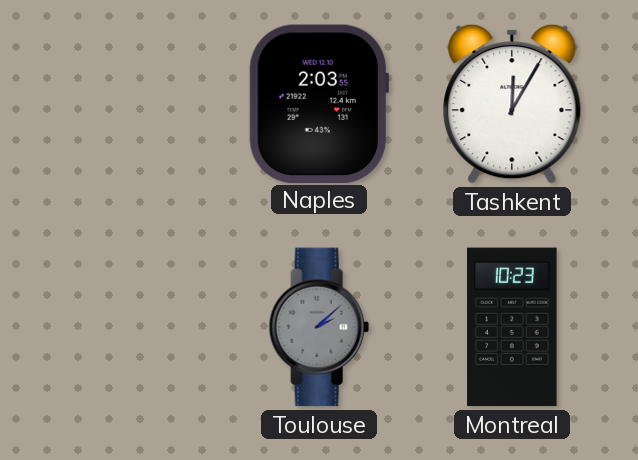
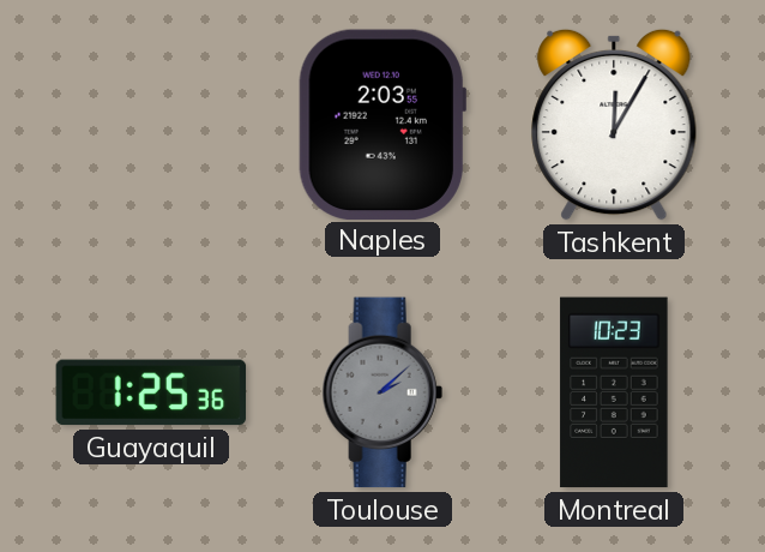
Guayaquil: none -> 1:25
